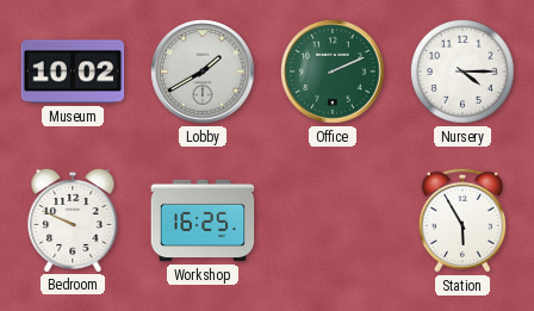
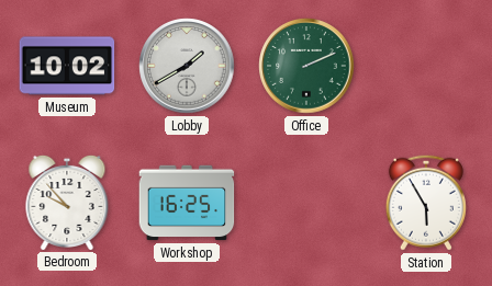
Nursery: 4:15 -> none
Bedroom: 9:49 -> 9:53
